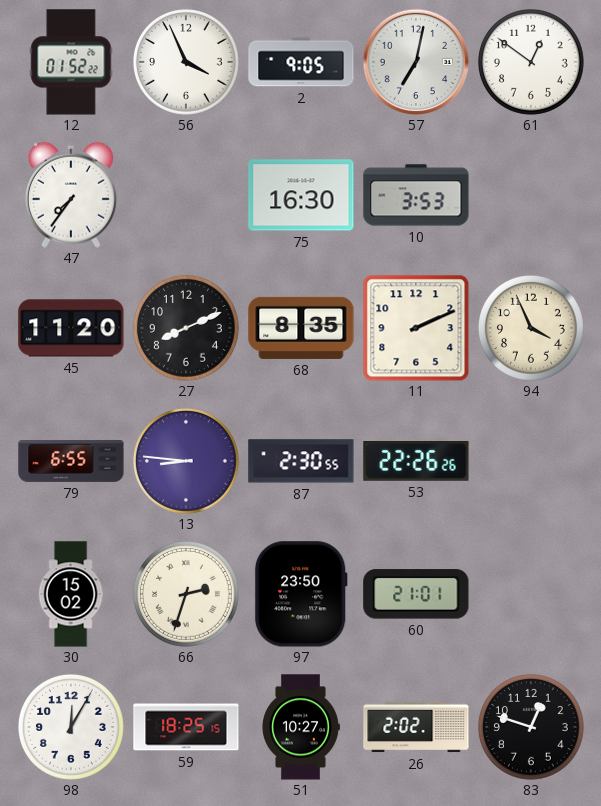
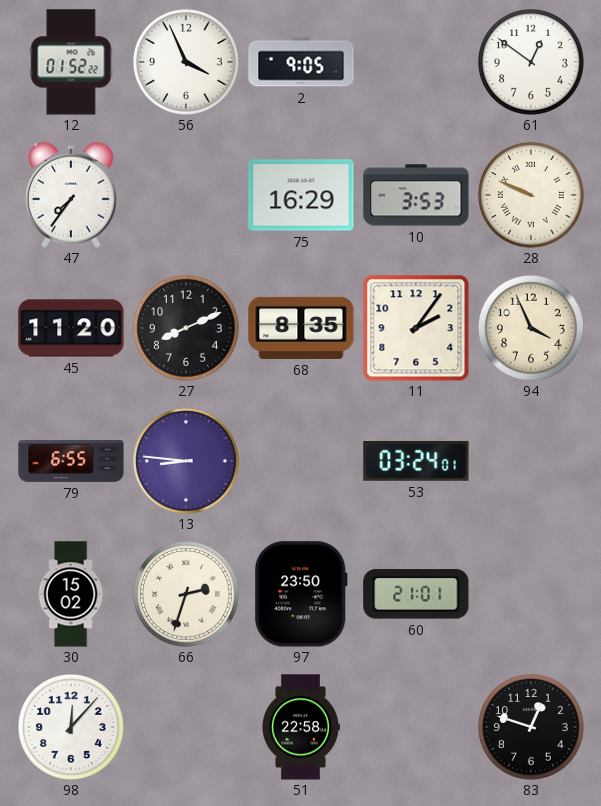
57: 7:02 -> none
75: 16:30 -> 16:29
28: none -> 9:49
11: 2:11 -> 2:06
87: 2:30 -> none
53: 22:26 -> 03:24
98: 12:05 -> 12:07
59: 18:25 -> none
51: 10:27 -> 22:58
26: 2:02 -> none
